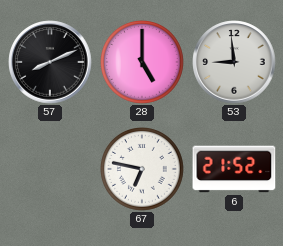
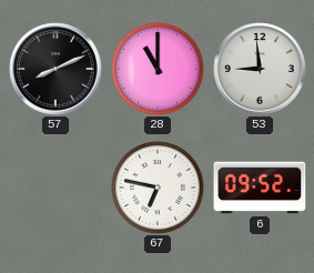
28: 5:00 -> 11:00
6: 21:52 -> 09:52
